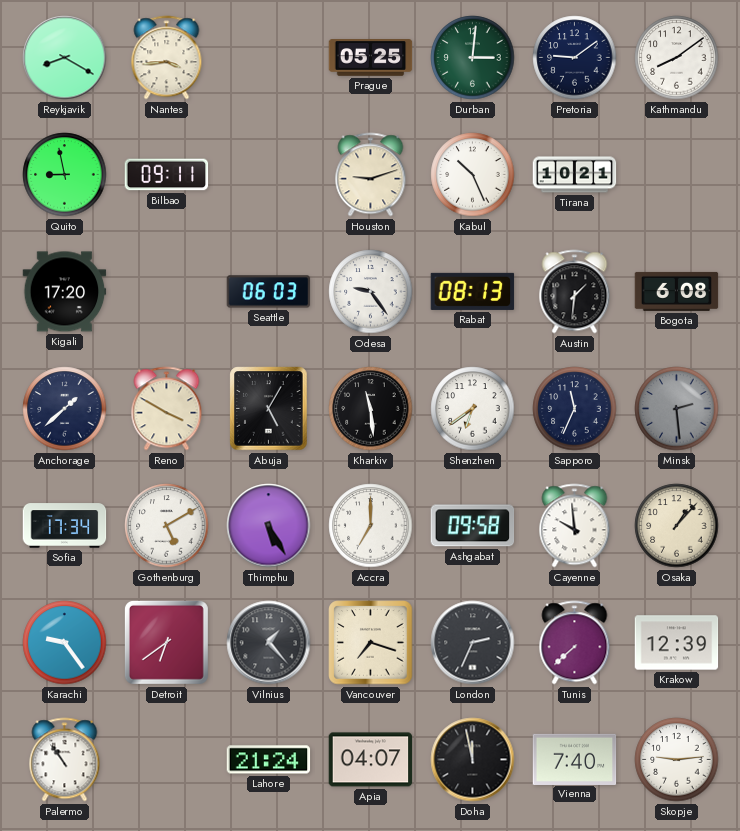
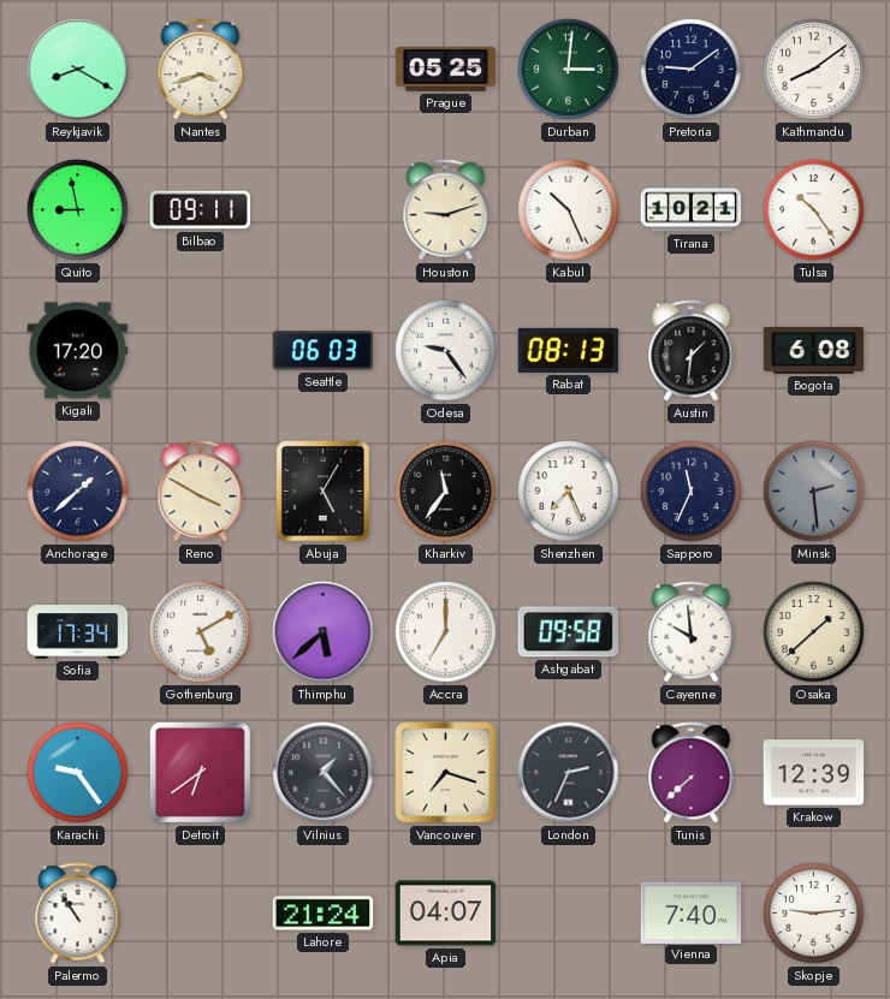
Nantes: 3:44 -> 3:42
Tulsa: none -> 10:24
Kharkiv: 11:29 -> 11:36
Shenzhen: 6:39 -> 7:26
Thimphu: 5:25 -> 5:38
Osaka: 1:07 -> 1:38
Doha: 11:58 -> none
